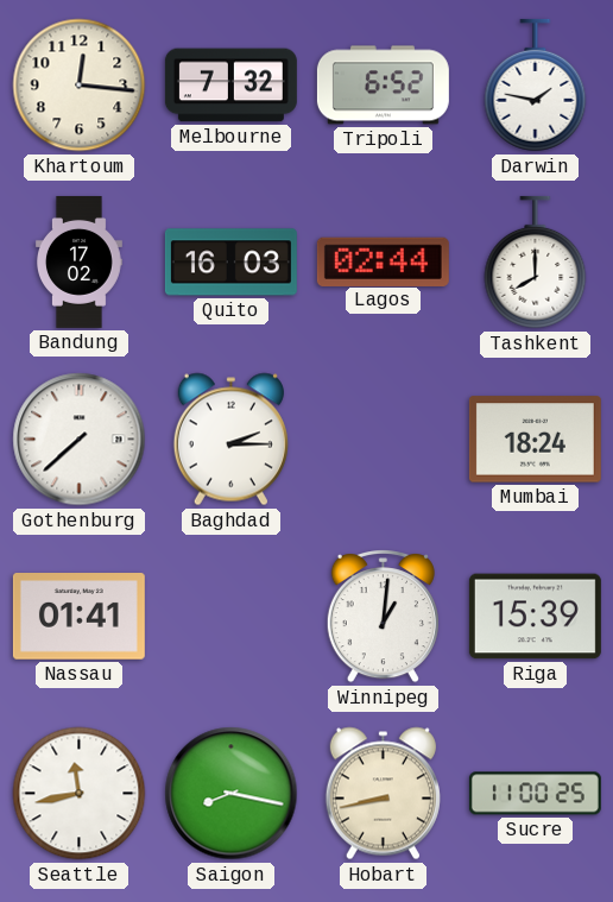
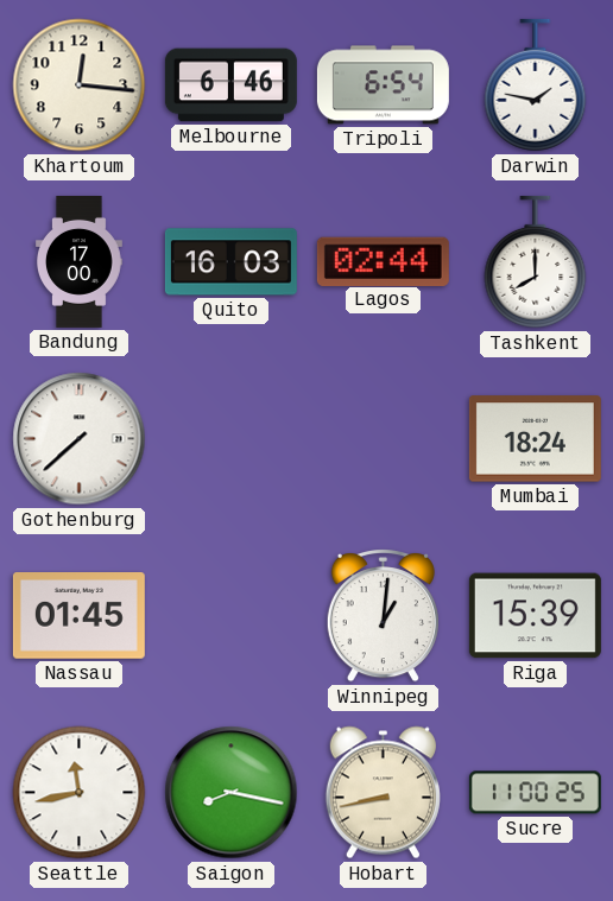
Melbourne: 7:32 -> 6:46
Tripoli: 6:52 -> 6:54
Bandung: 17:02 -> 17:00
Baghdad: 2:15 -> none
Nassau: 01:41 -> 01:45
